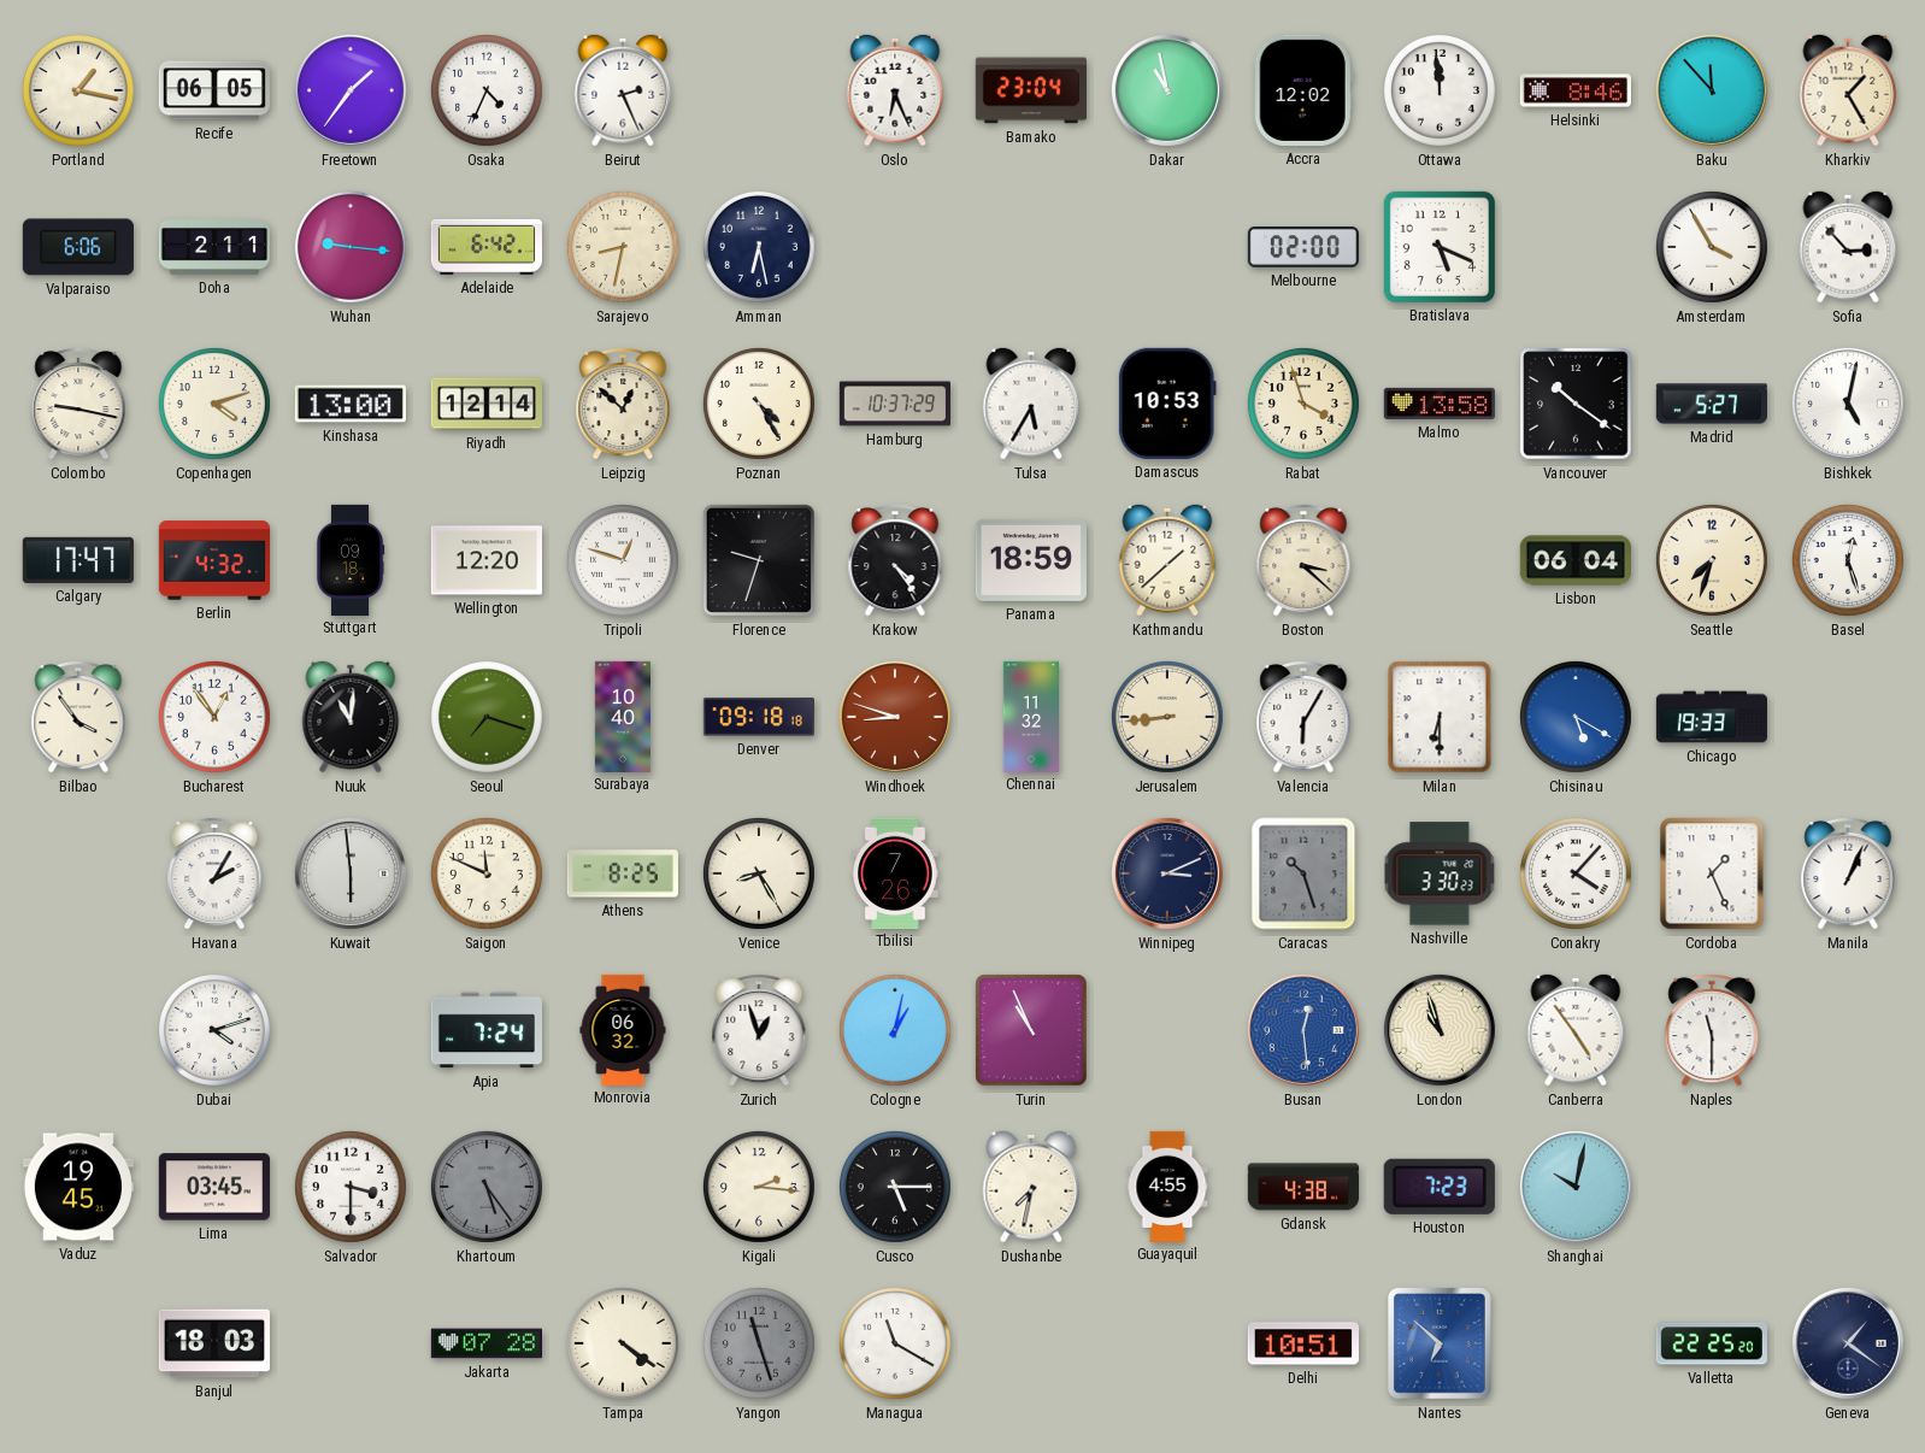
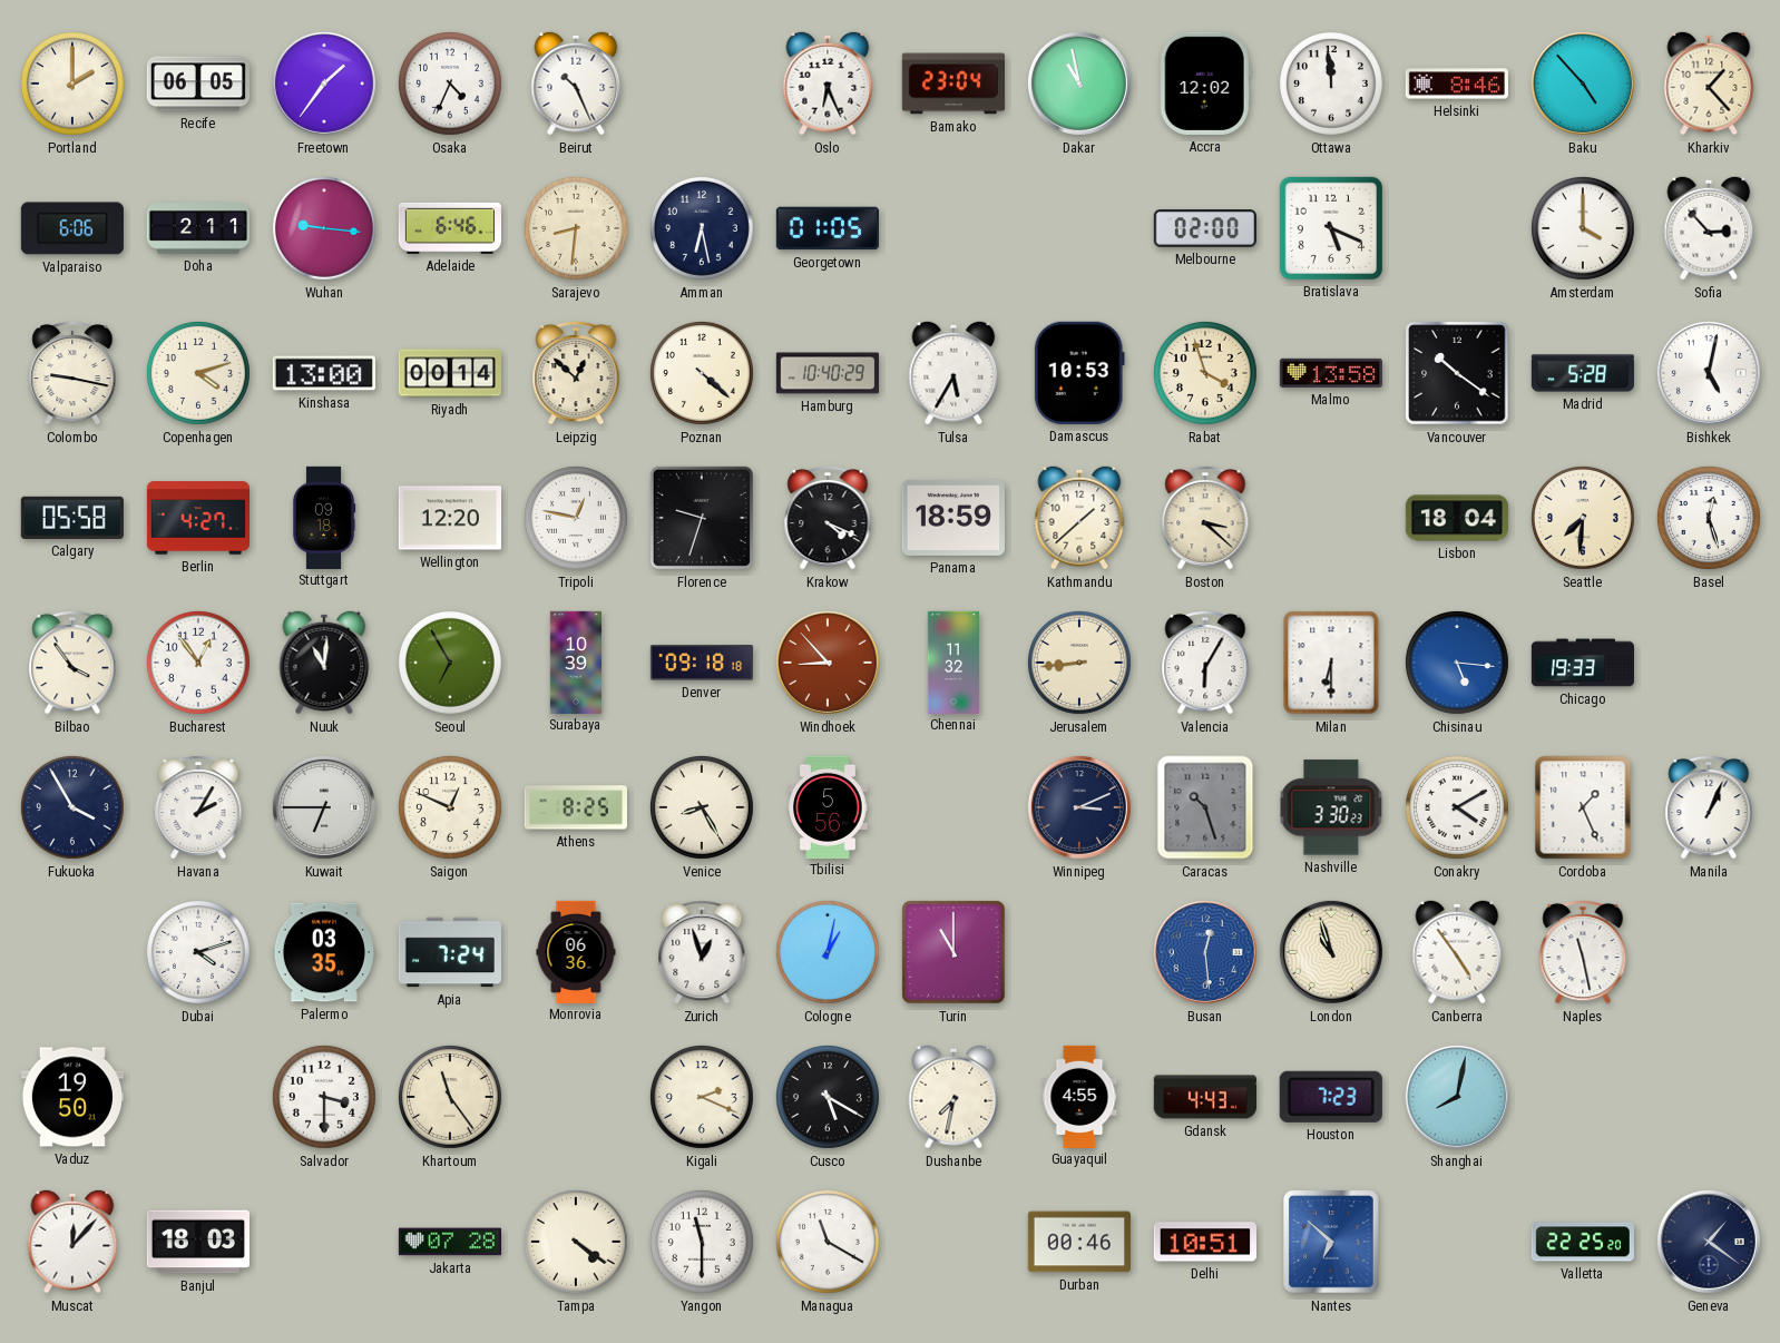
Portland: 1:17 -> 2:00
Beirut: 2:26 -> 10:26
Baku: 11:53 -> 4:53
Kharkiv: 1:25 -> 1:23
Adelaide: 6:42 -> 6:46
Sarajevo: 8:32 -> 8:31
Georgetown: none -> 01:05
Amsterdam: 3:55 -> 4:00
Riyadh: 12:14 -> 00:14
Poznan: 4:25 -> 4:22
Hamburg: 10:37 -> 10:40
Madrid: 5:27 -> 5:28
Calgary: 17:47 -> 05:58
Berlin: 4:32 -> 4:27
Tripoli: 12:48 -> 12:47
Krakow: 4:24 -> 4:19
Lisbon: 06:04 -> 18:04
Seattle: 7:33 -> 7:31
Seoul: 7:18 -> 6:55
Surabaya: 10:40 -> 10:39
Windhoek: 8:48 -> 8:53
Chisinau: 5:20 -> 5:16
Fukuoka: none -> 3:55
Kuwait: 5:59 -> 6:45
Saigon: 11:49 -> 12:49
Tbilisi: 7:26 -> 5:56
Conakry: 4:07 -> 4:10
Palermo: none -> 03:35
Monrovia: 06:32 -> 06:36
Turin: 10:56 -> 11:00
Naples: 11:30 -> 11:28
Vaduz: 19:45 -> 19:50
Lima: 03:45 -> none
Khartoum: 5:24 -> 11:24
Khartoum dial: grey -> cream
Kigali: 2:16 -> 2:19
Cusco: 5:15 -> 5:20
Gdansk: 4:38 -> 4:43
Shanghai: 10:02 -> 8:02
Muscat: none -> 12:07
Yangon: 11:27 -> 11:30
Yangon dial: grey -> white
Durban: none -> 00:46
